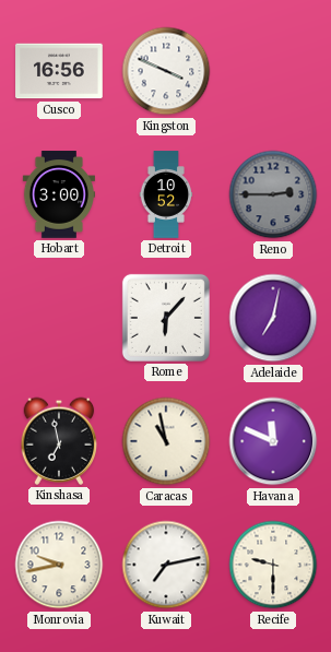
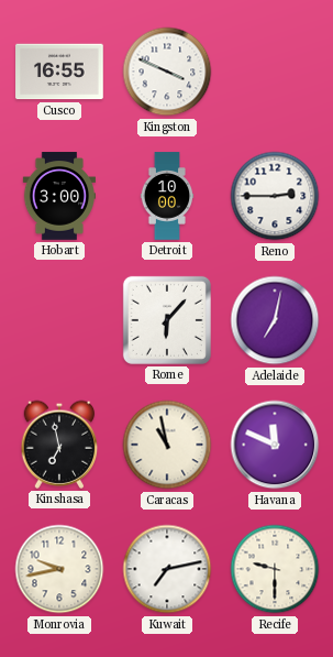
Cusco: 16:56 -> 16:55
Detroit: 10:52 -> 10:00
Reno dial: grey -> white
